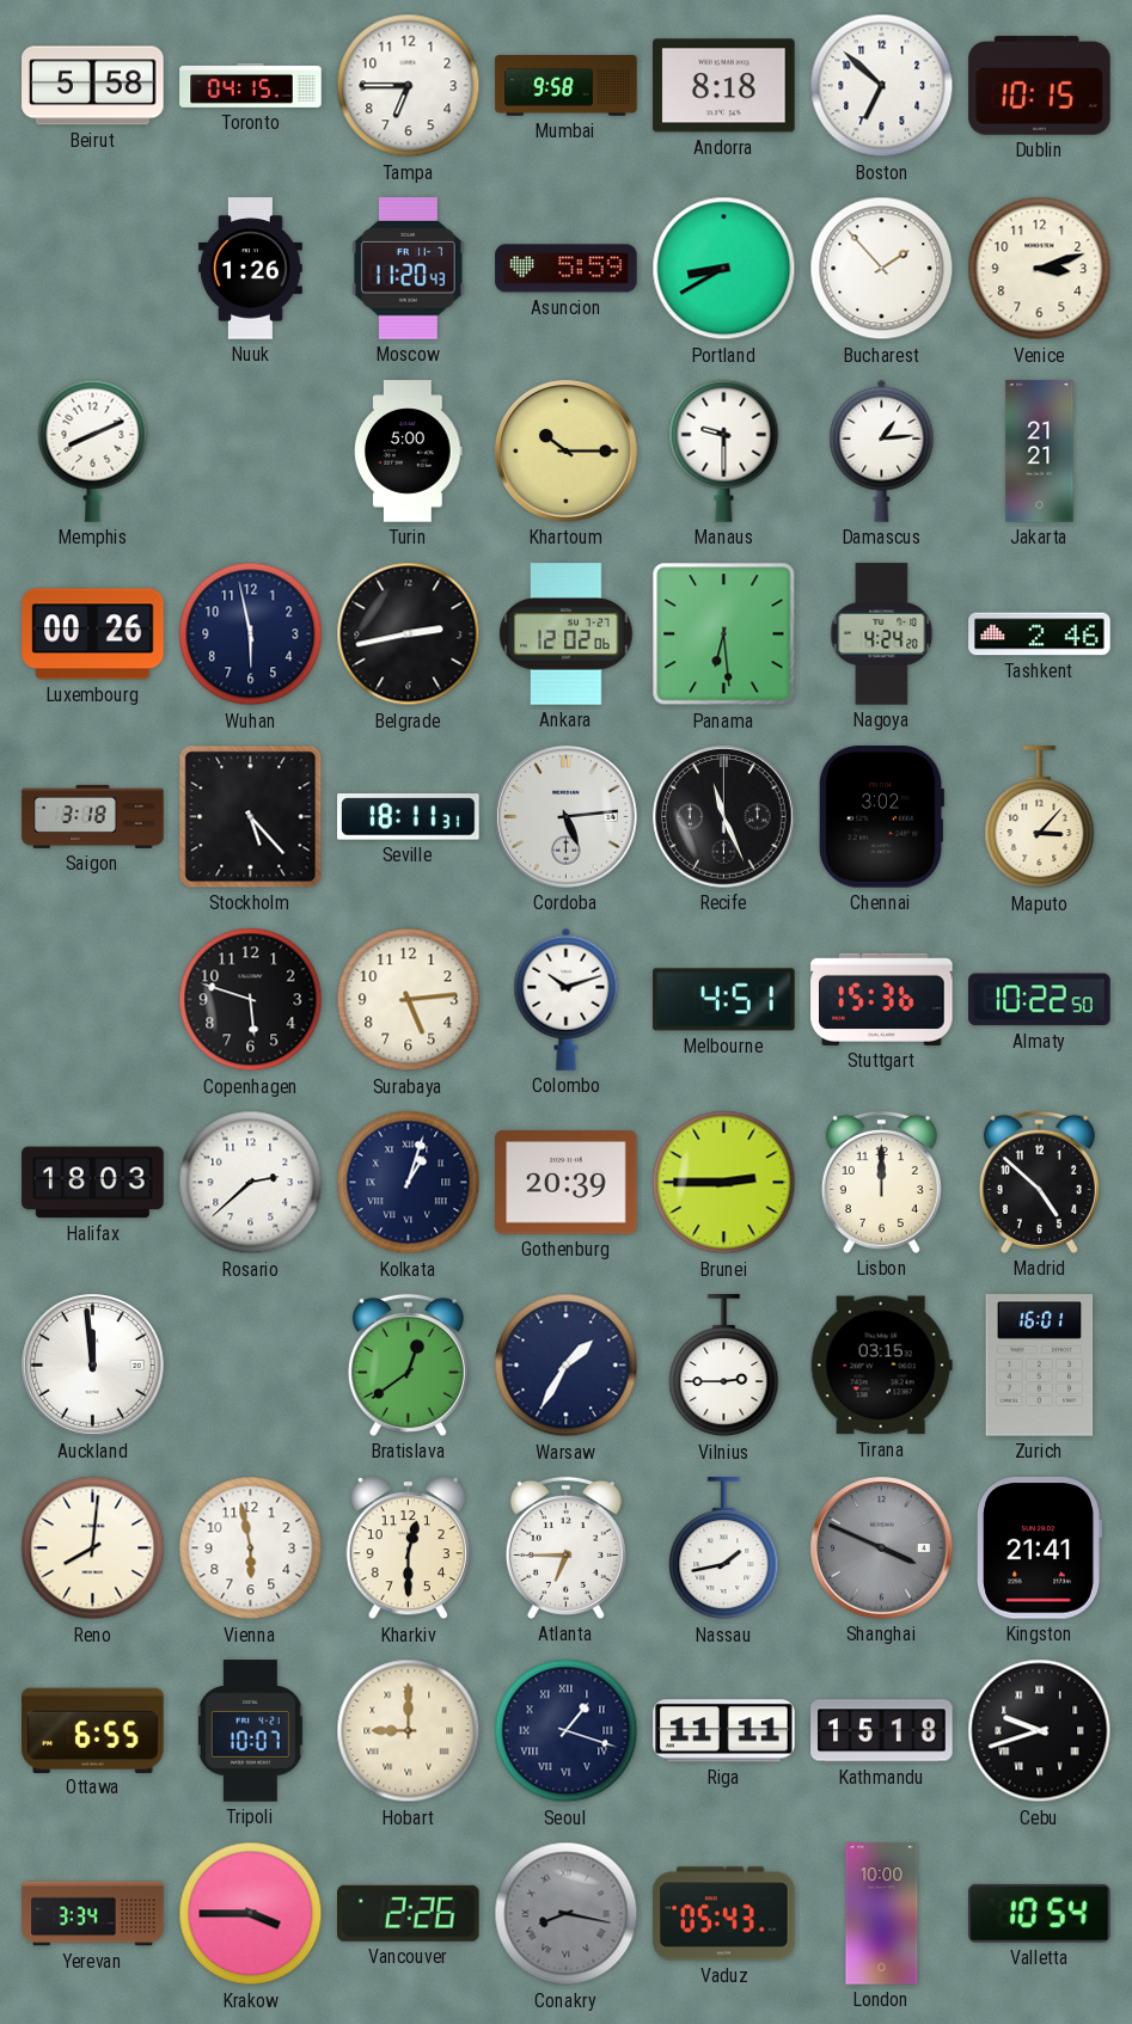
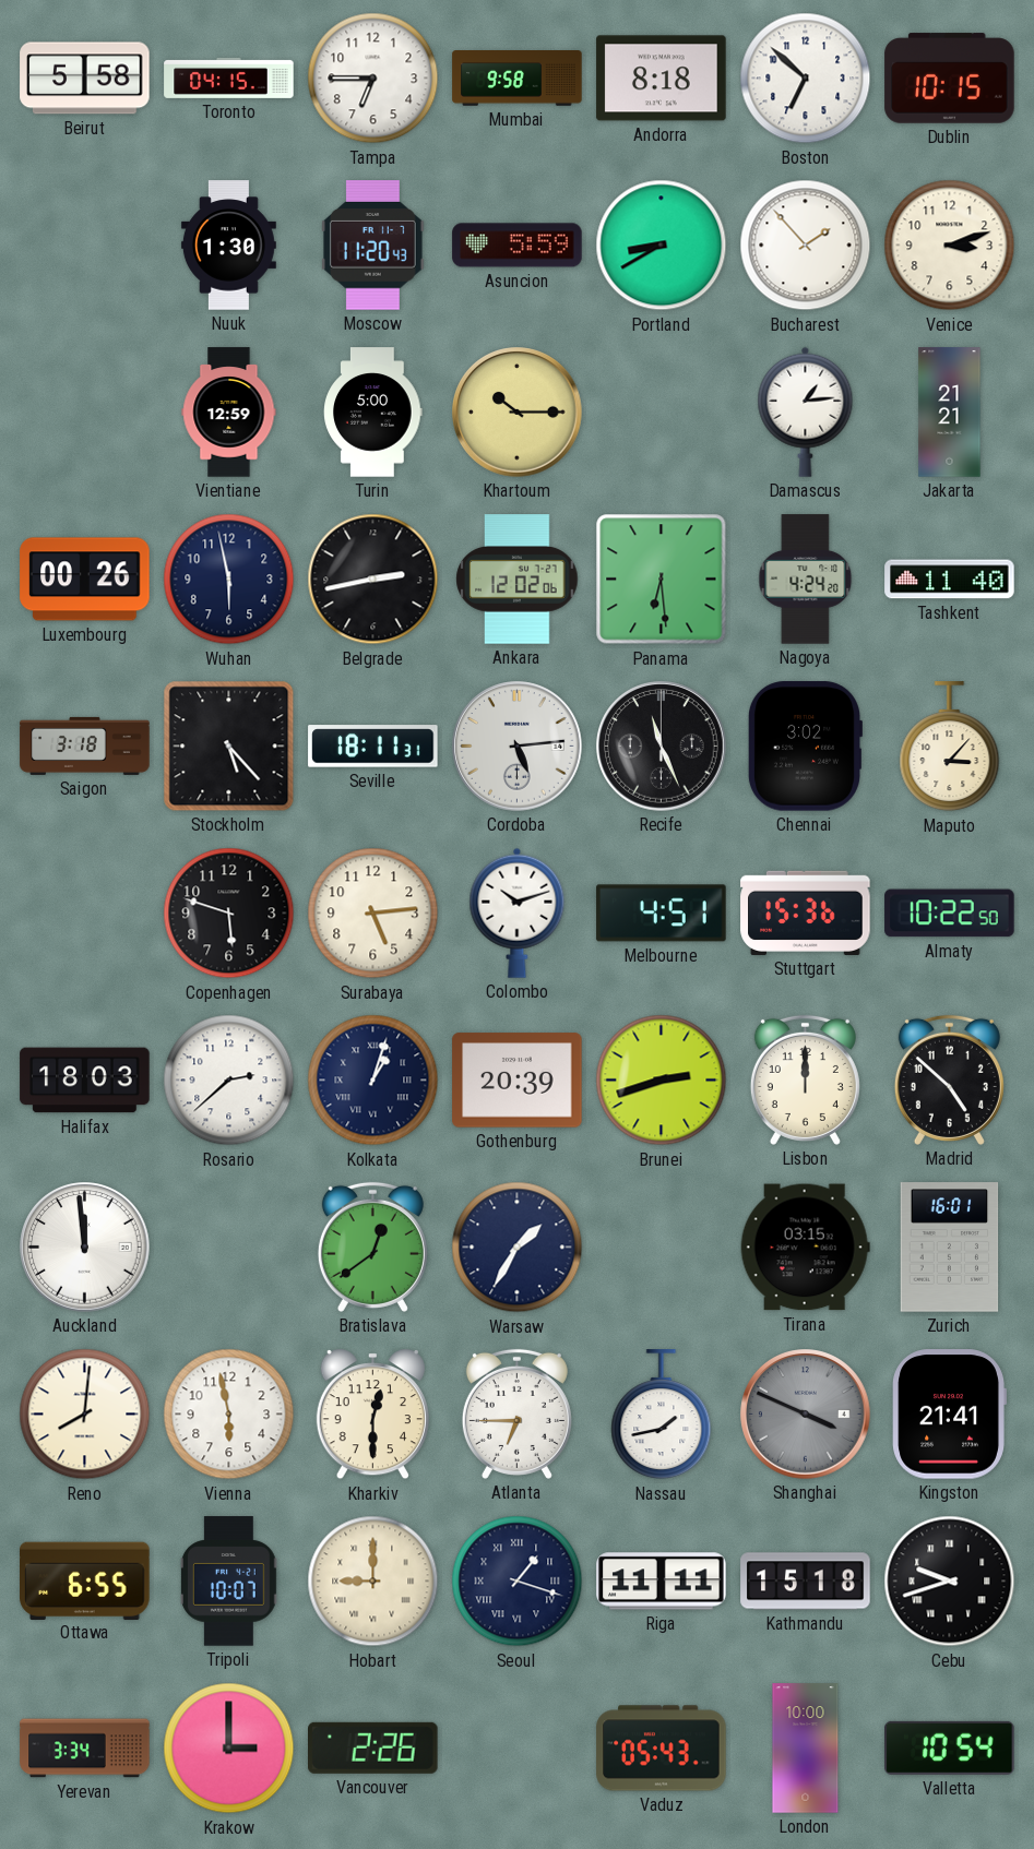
Nuuk: 1:26 -> 1:30
Memphis: 8:11 -> none
Vientiane: none -> 12:59
Manaus: 9:30 -> none
Tashkent: 2:46 -> 11:40
Brunei: 2:45 -> 2:42
Vilnius: 2:45 -> none
Krakow: 3:45 -> 3:00
Conakry: 8:17 -> none
